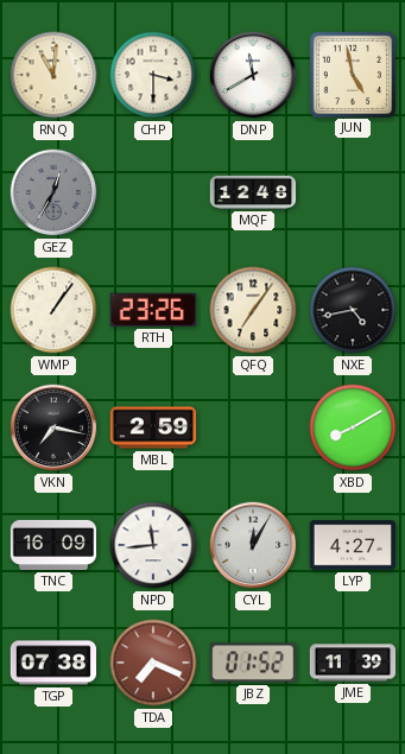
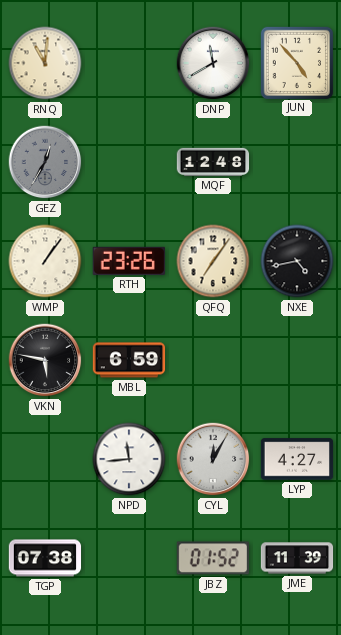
CHP: 3:30 -> none
JUN: 4:58 -> 4:53
VKN: 7:17 -> 5:47
MBL: 2:59 -> 6:59
XBD: 8:10 -> none
TNC: 16:09 -> none
TDA: 7:19 -> none
